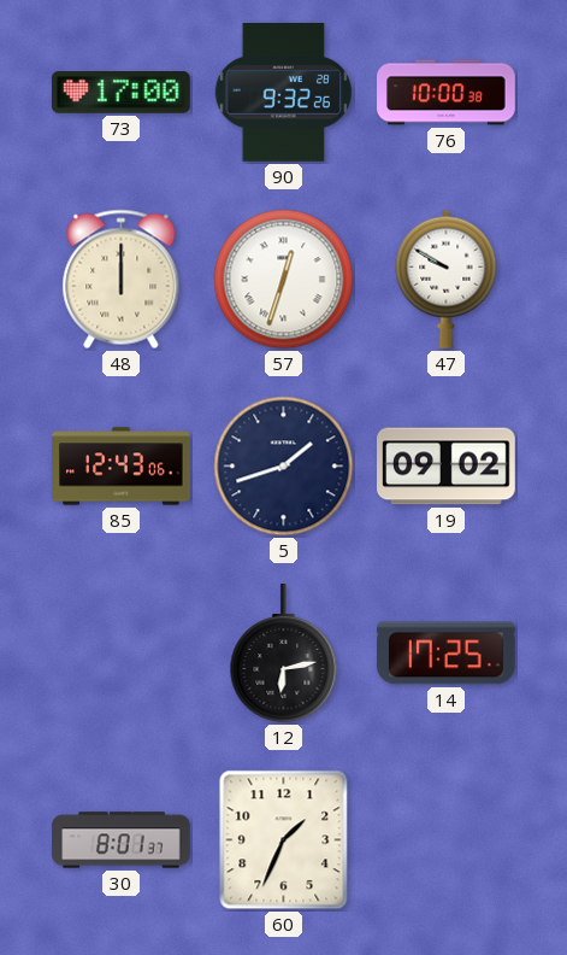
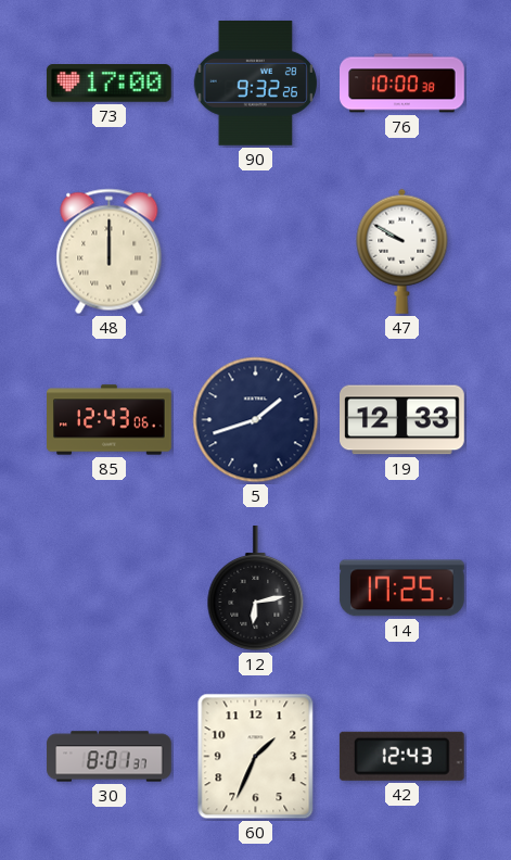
57: 12:33 -> none
19: 09:02 -> 12:33
42: none -> 12:43
